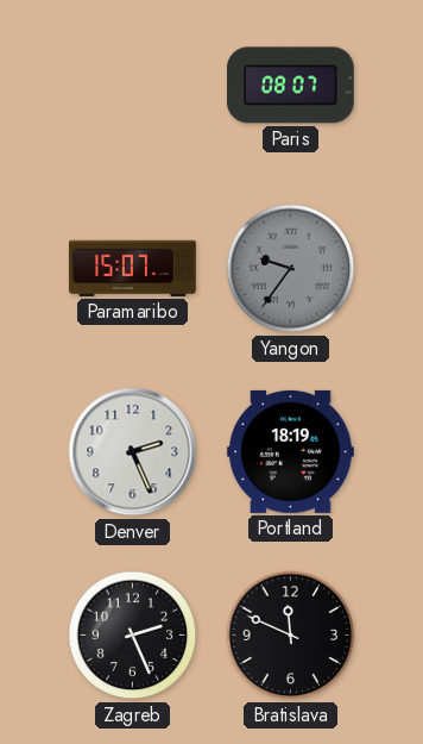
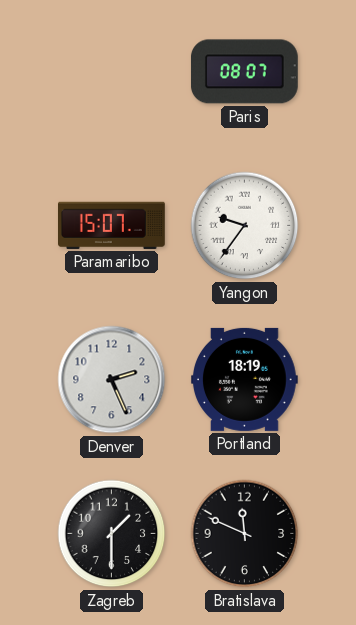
Yangon dial: grey -> white
Zagreb: 2:26 -> 1:30
